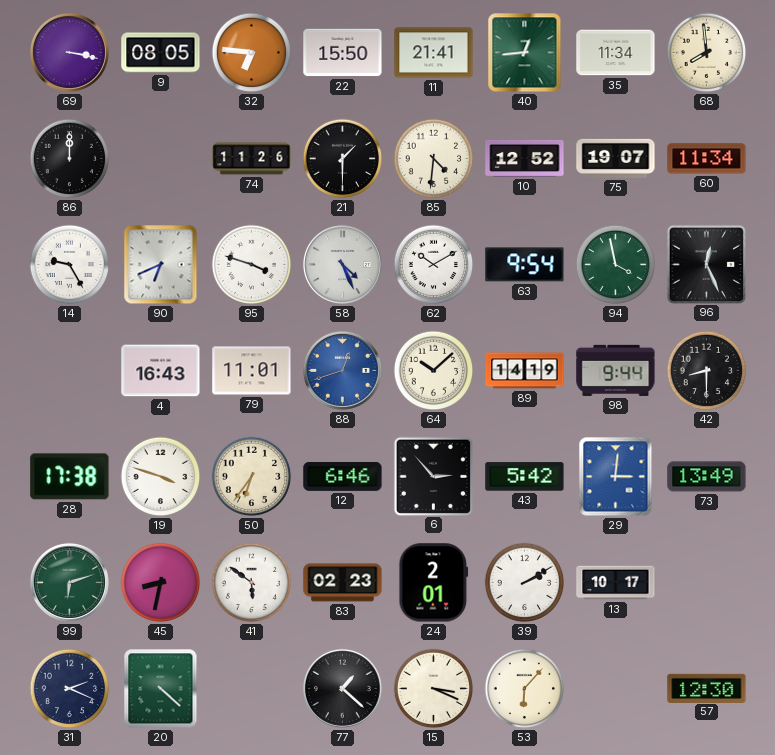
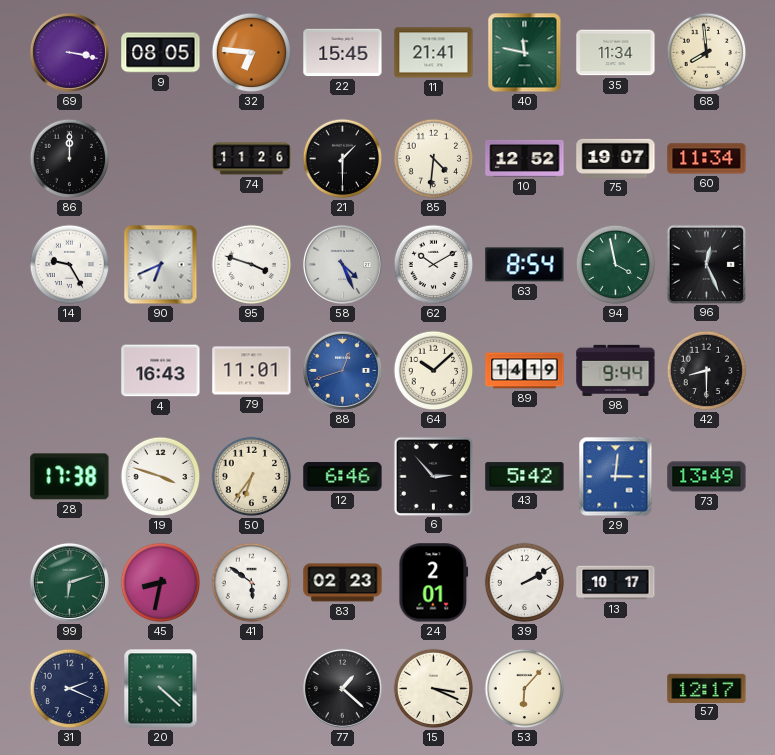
22: 15:50 -> 15:45
40: 12:44 -> 11:47
63: 9:54 -> 8:54
57: 12:30 -> 12:17
